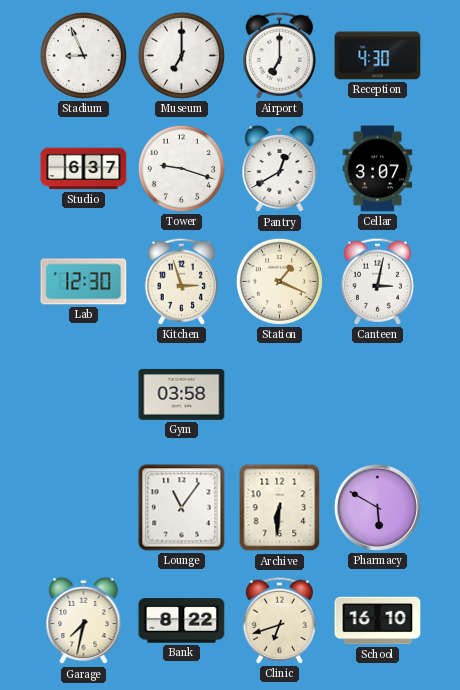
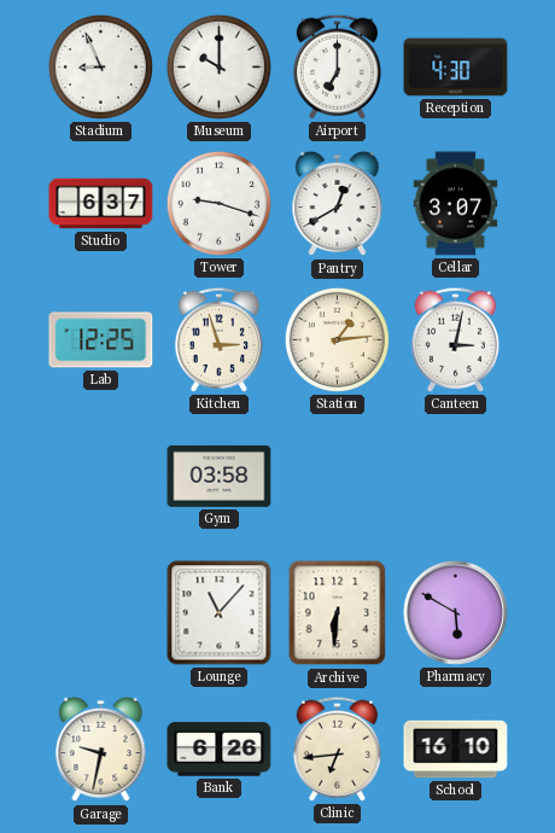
Museum: 7:00 -> 10:00
Lab: 12:30 -> 12:25
Station: 1:19 -> 1:14
Lounge: 11:06 -> 11:07
Garage: 7:32 -> 9:32
Bank: 8:22 -> 6:26
Clinic: 6:42 -> 6:44
